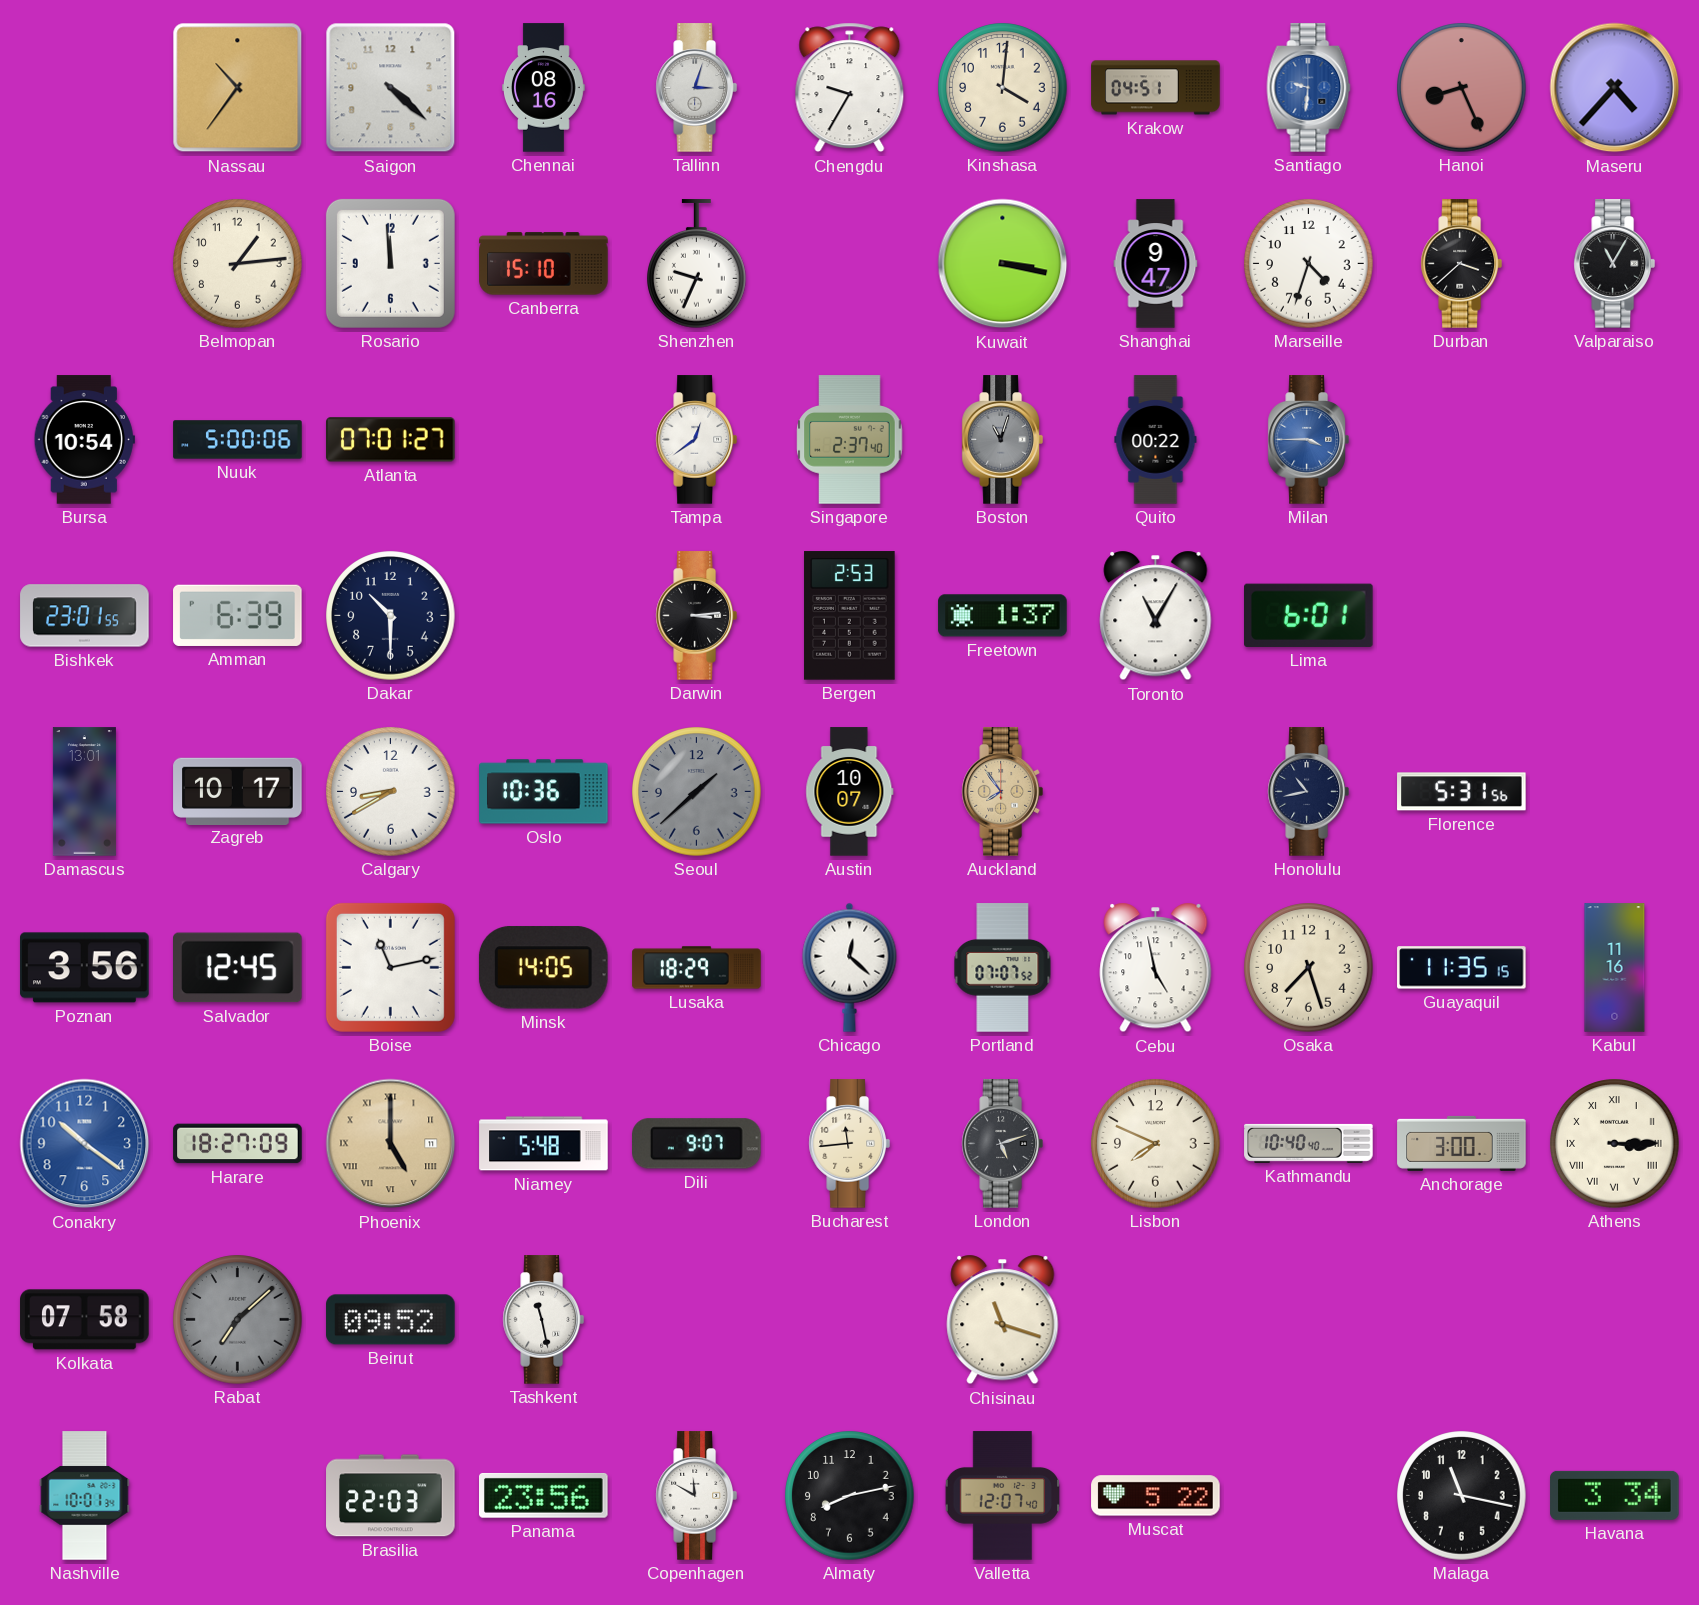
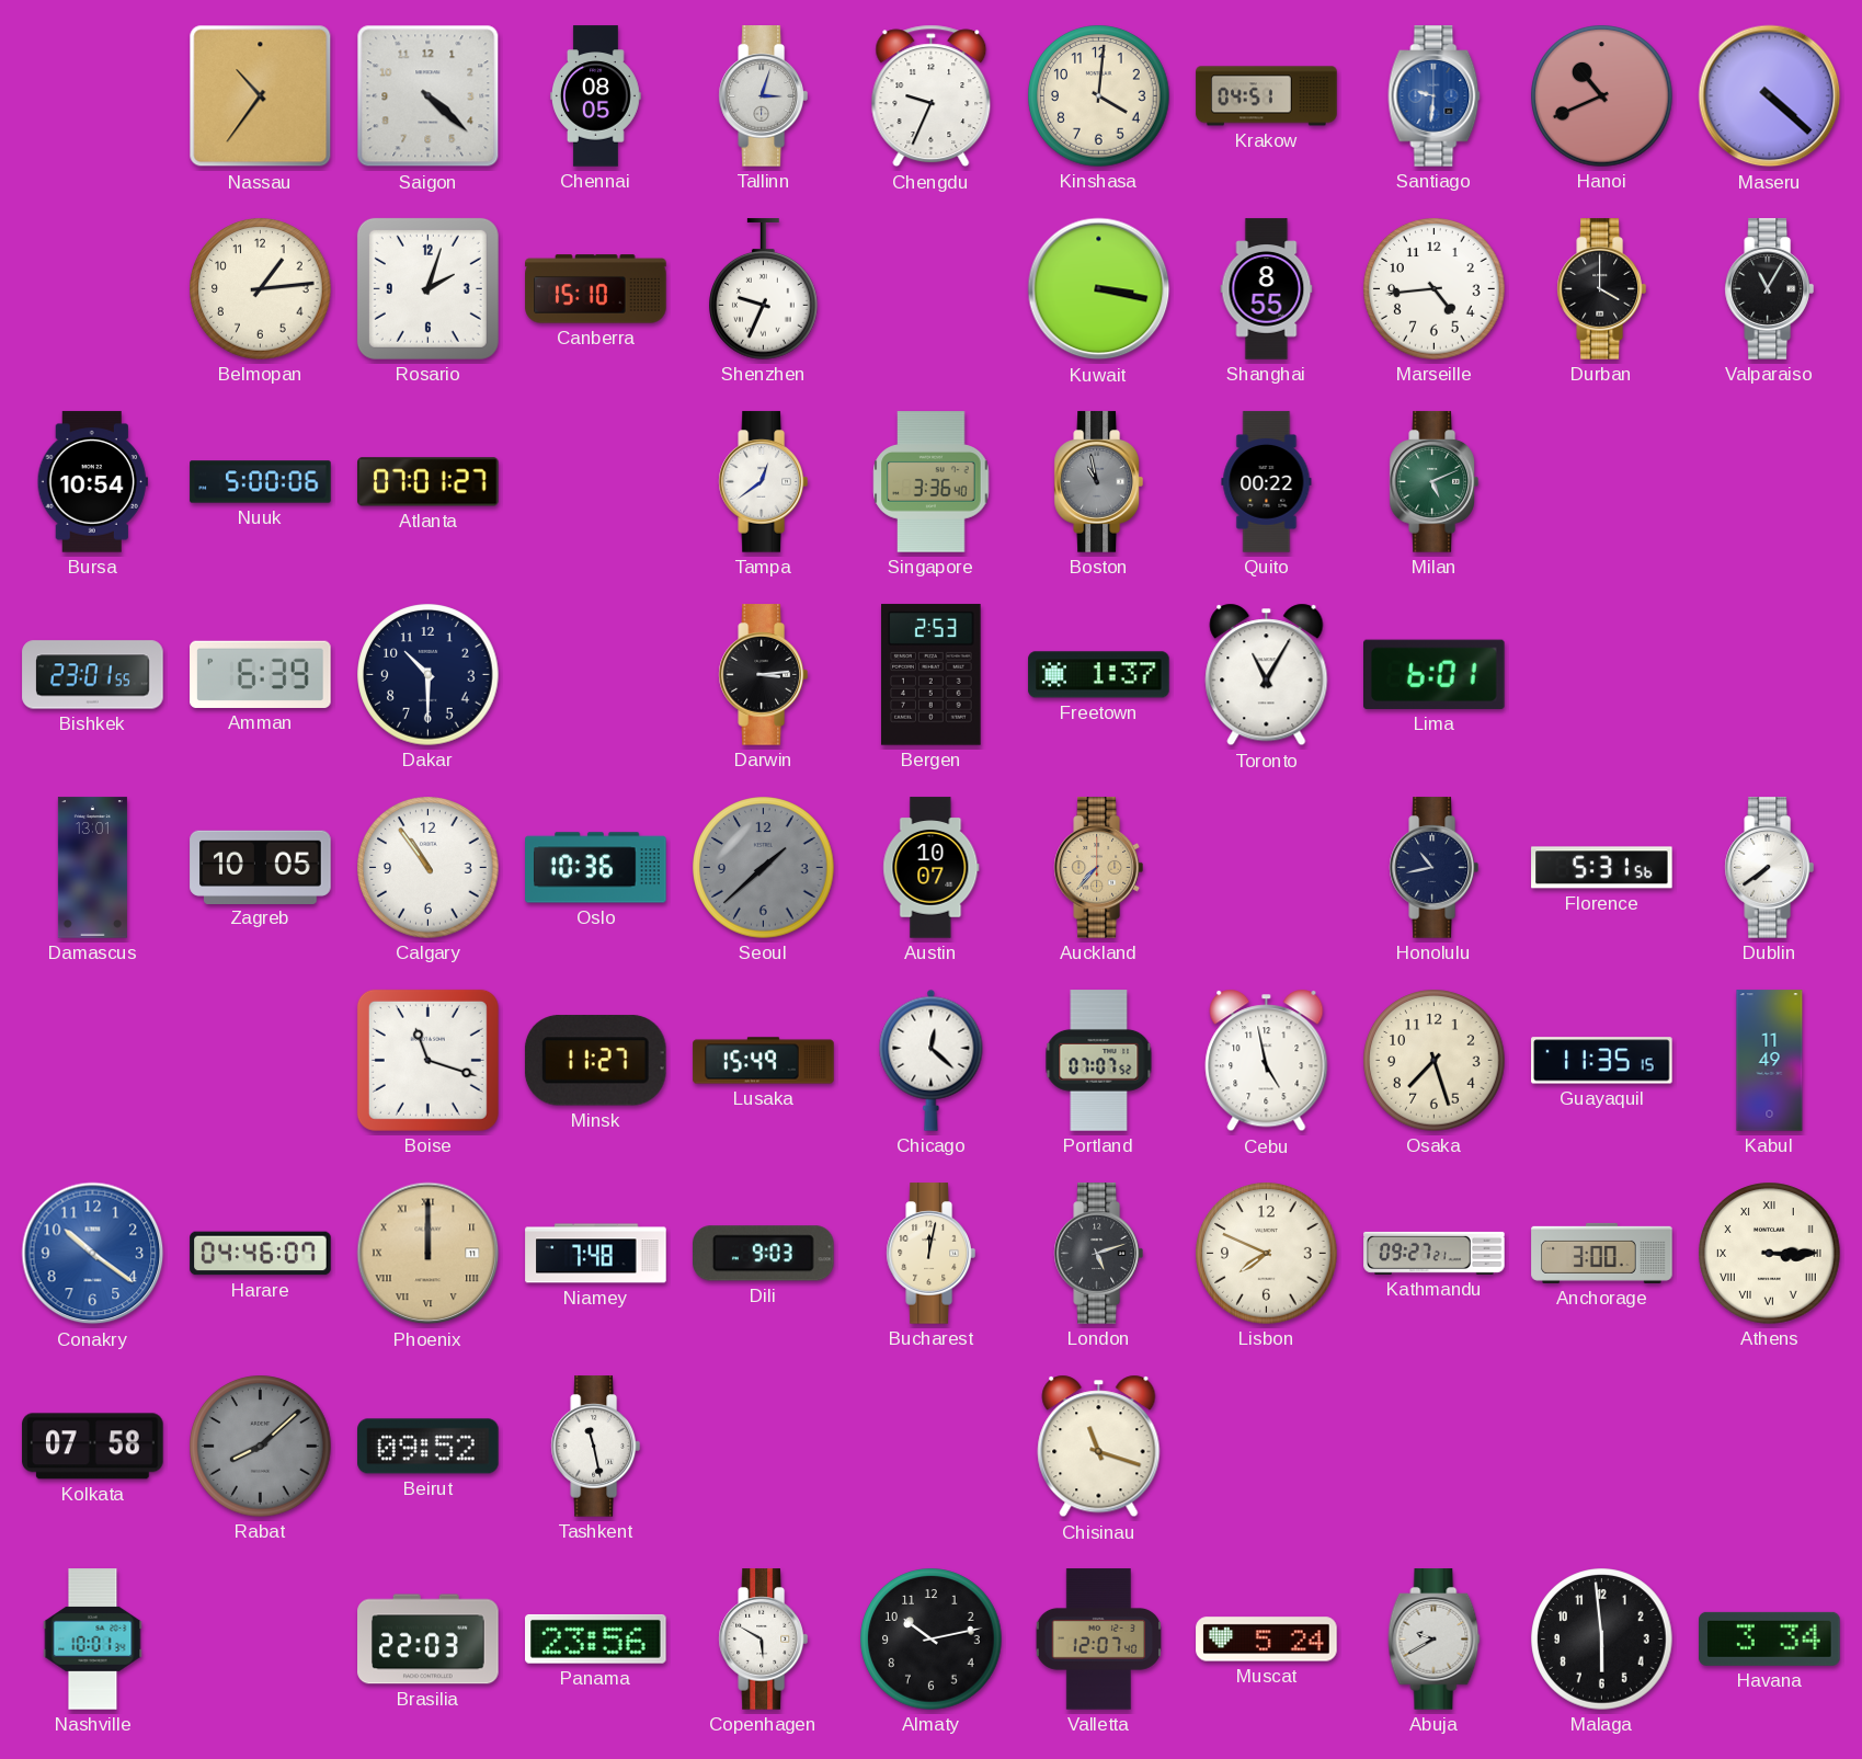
Chennai: 08:16 -> 08:05
Chengdu: 9:35 -> 9:34
Hanoi: 8:26 -> 10:41
Maseru: 4:37 -> 4:22
Rosario: 11:59 -> 2:03
Shanghai: 9:47 -> 8:55
Marseille: 4:33 -> 4:44
Durban: 3:38 -> 4:00
Singapore: 2:37 -> 3:36
Boston: 11:03 -> 10:58
Milan: 3:45 -> 5:11
Milan dial: blue -> green
Zagreb: 10:17 -> 10:05
Calgary: 8:40 -> 10:54
Auckland: 7:54 -> 7:37
Dublin: none -> 7:39
Poznan: 3:56 -> none
Salvador: 12:45 -> none
Boise: 11:13 -> 11:18
Minsk: 14:05 -> 11:27
Lusaka: 18:29 -> 15:49
Kabul: 11:16 -> 11:49
Harare: 18:27 -> 04:46
Phoenix: 5:00 -> 12:00
Niamey: 5:48 -> 7:48
Dili: 9:07 -> 9:03
Bucharest: 11:44 -> 12:02
Kathmandu: 10:40 -> 09:27
Rabat: 7:08 -> 8:08
Copenhagen: 11:50 -> 5:50
Almaty: 8:13 -> 10:13
Muscat: 5:22 -> 5:24
Abuja: none -> 9:40
Malaga: 11:17 -> 5:59
